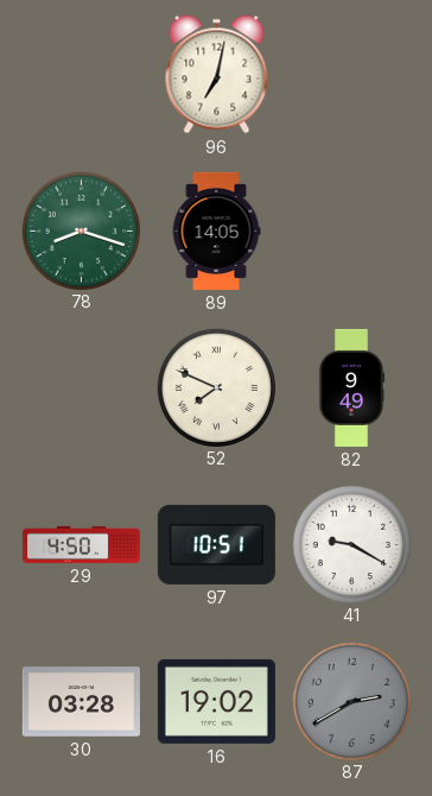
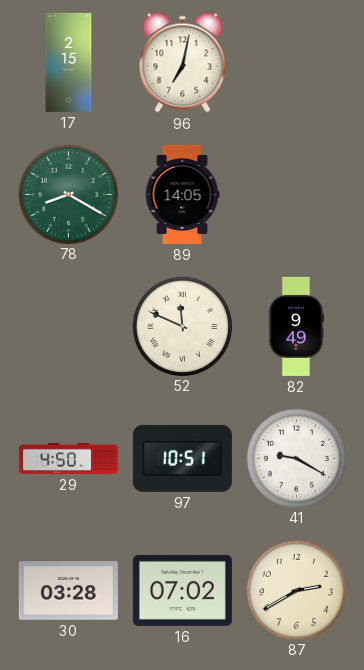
17: none -> 2:15
78: 8:18 -> 8:20
52: 7:49 -> 11:49
16: 19:02 -> 07:02
87 dial: grey -> cream
